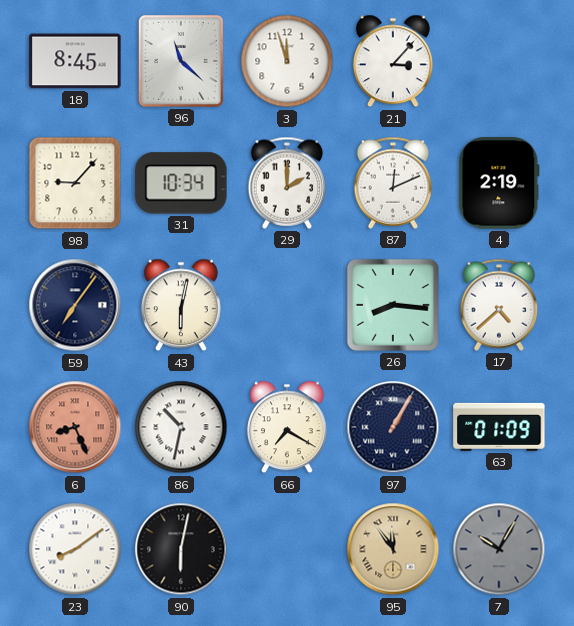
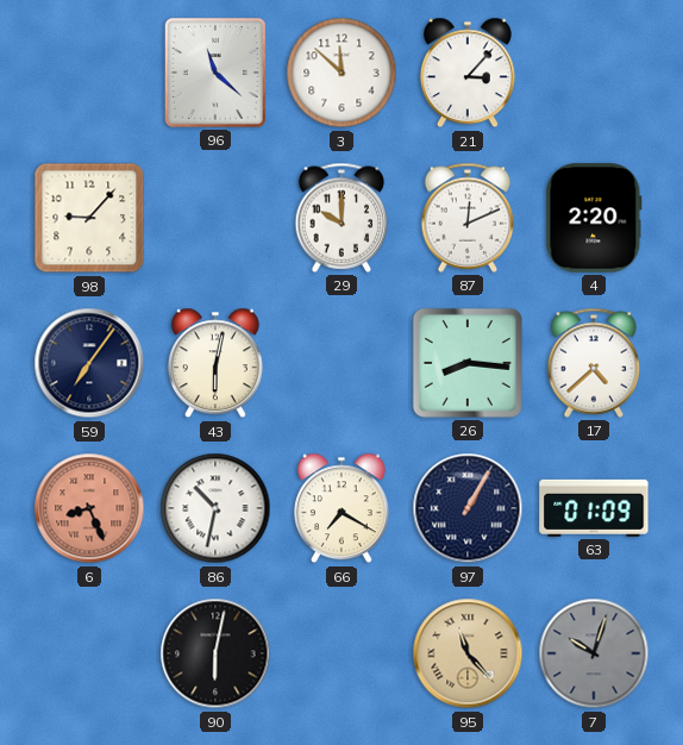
18: 8:45 -> none
3: 11:57 -> 11:52
31: 10:34 -> none
29: 2:00 -> 10:00
4: 2:19 -> 2:20
23: 8:09 -> none
95: 11:54 -> 11:23
7: 10:05 -> 10:03
